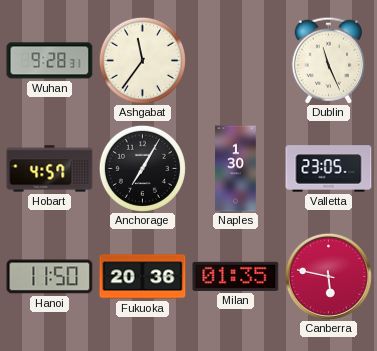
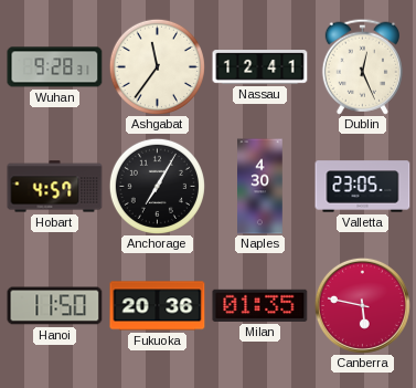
Nassau: none -> 12:41
Dublin: 11:26 -> 12:26
Naples: 1:30 -> 4:30
